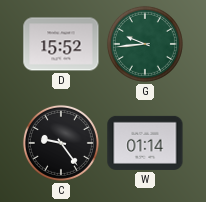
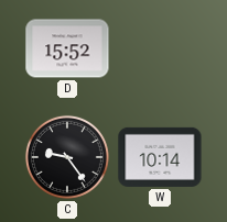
G: 9:44 -> none
W: 01:14 -> 10:14
